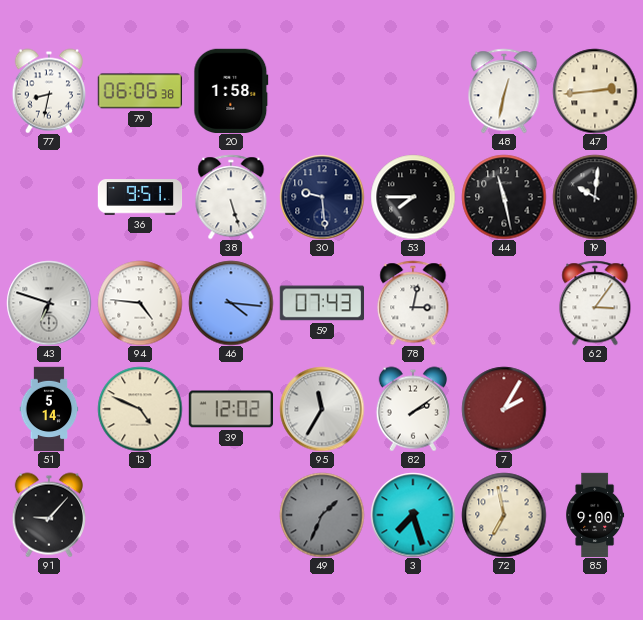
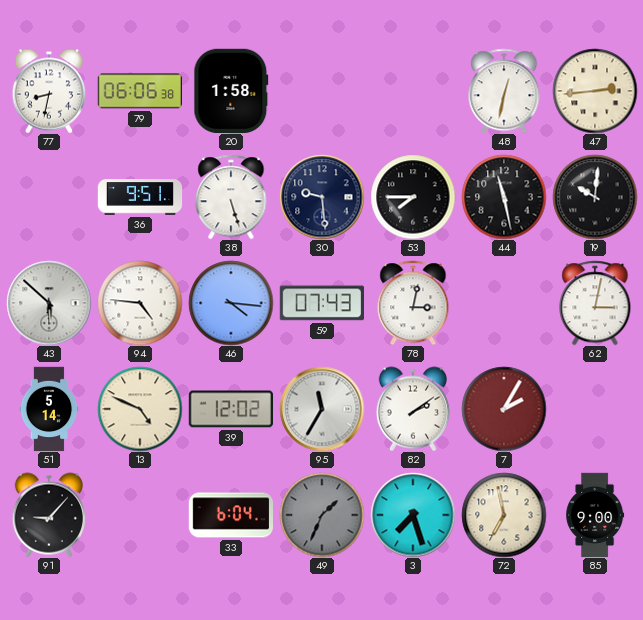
43: 6:48 -> 5:52
62: 3:06 -> 3:02
33: none -> 6:04
